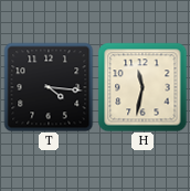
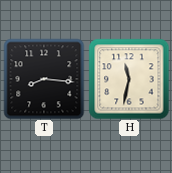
T: 4:16 -> 8:16
